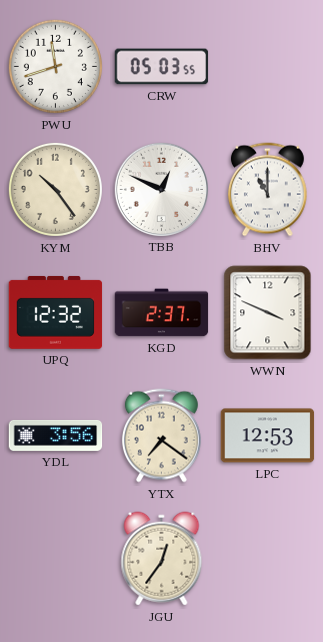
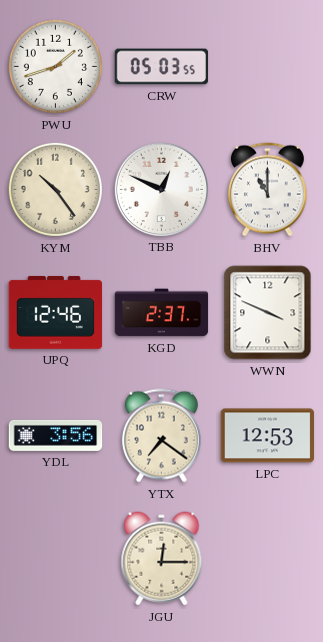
PWU: 11:42 -> 1:42
UPQ: 12:32 -> 12:46
JGU: 12:36 -> 12:15
